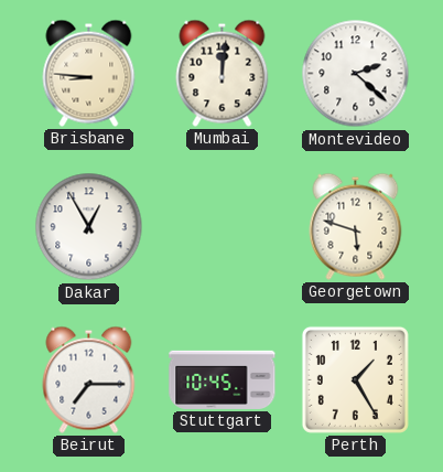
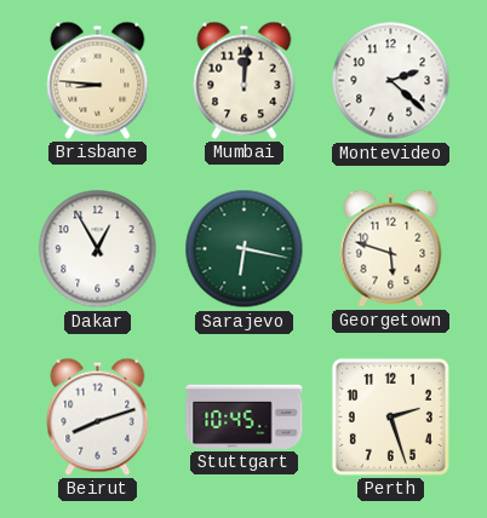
Sarajevo: none -> 6:17
Beirut: 7:15 -> 8:12
Perth: 1:25 -> 2:27
